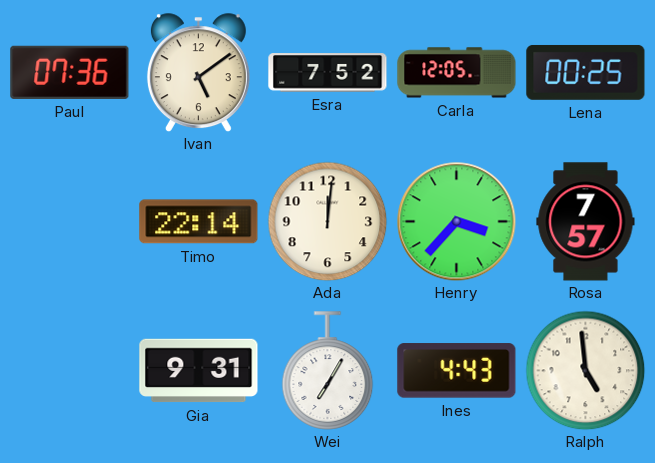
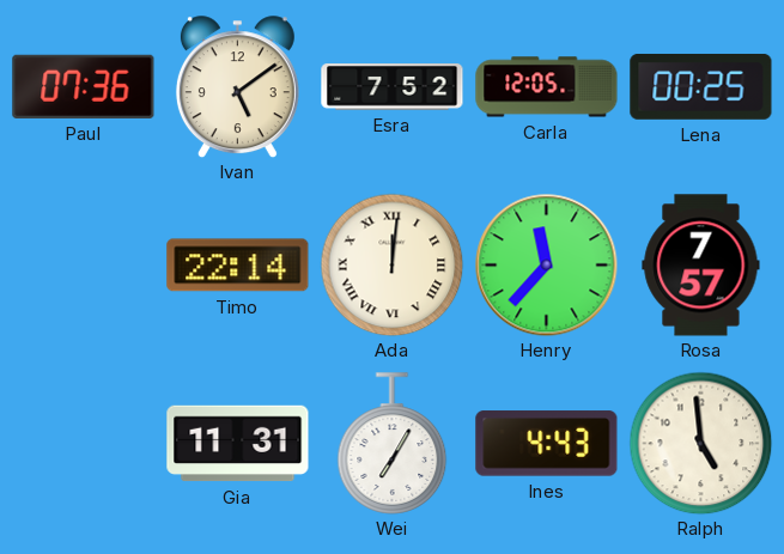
Ada numerals: Arabic -> Roman
Henry: 3:37 -> 11:37
Gia: 9:31 -> 11:31
